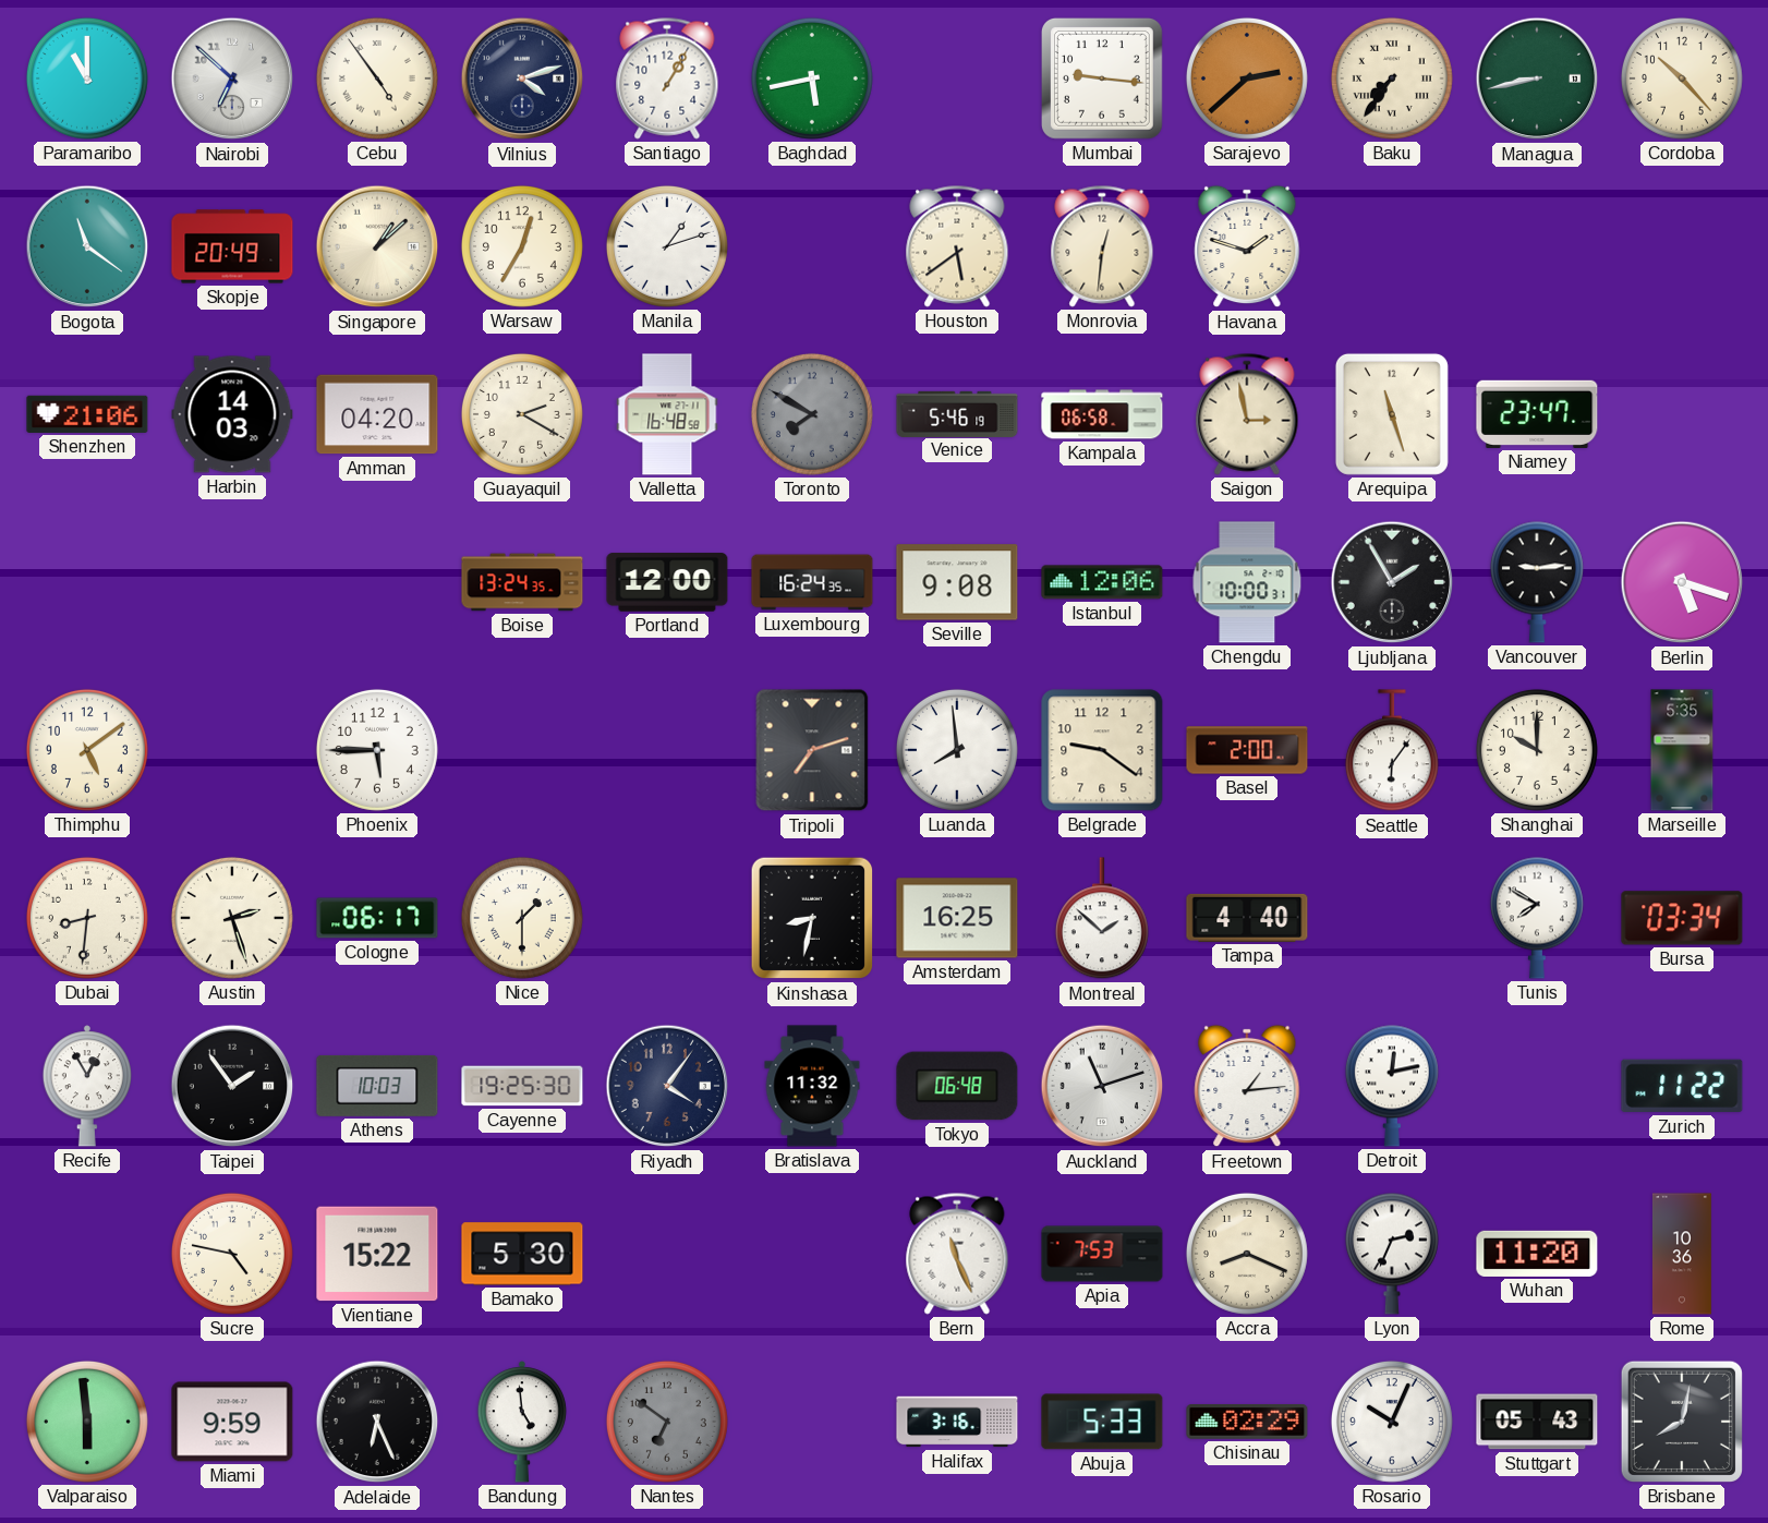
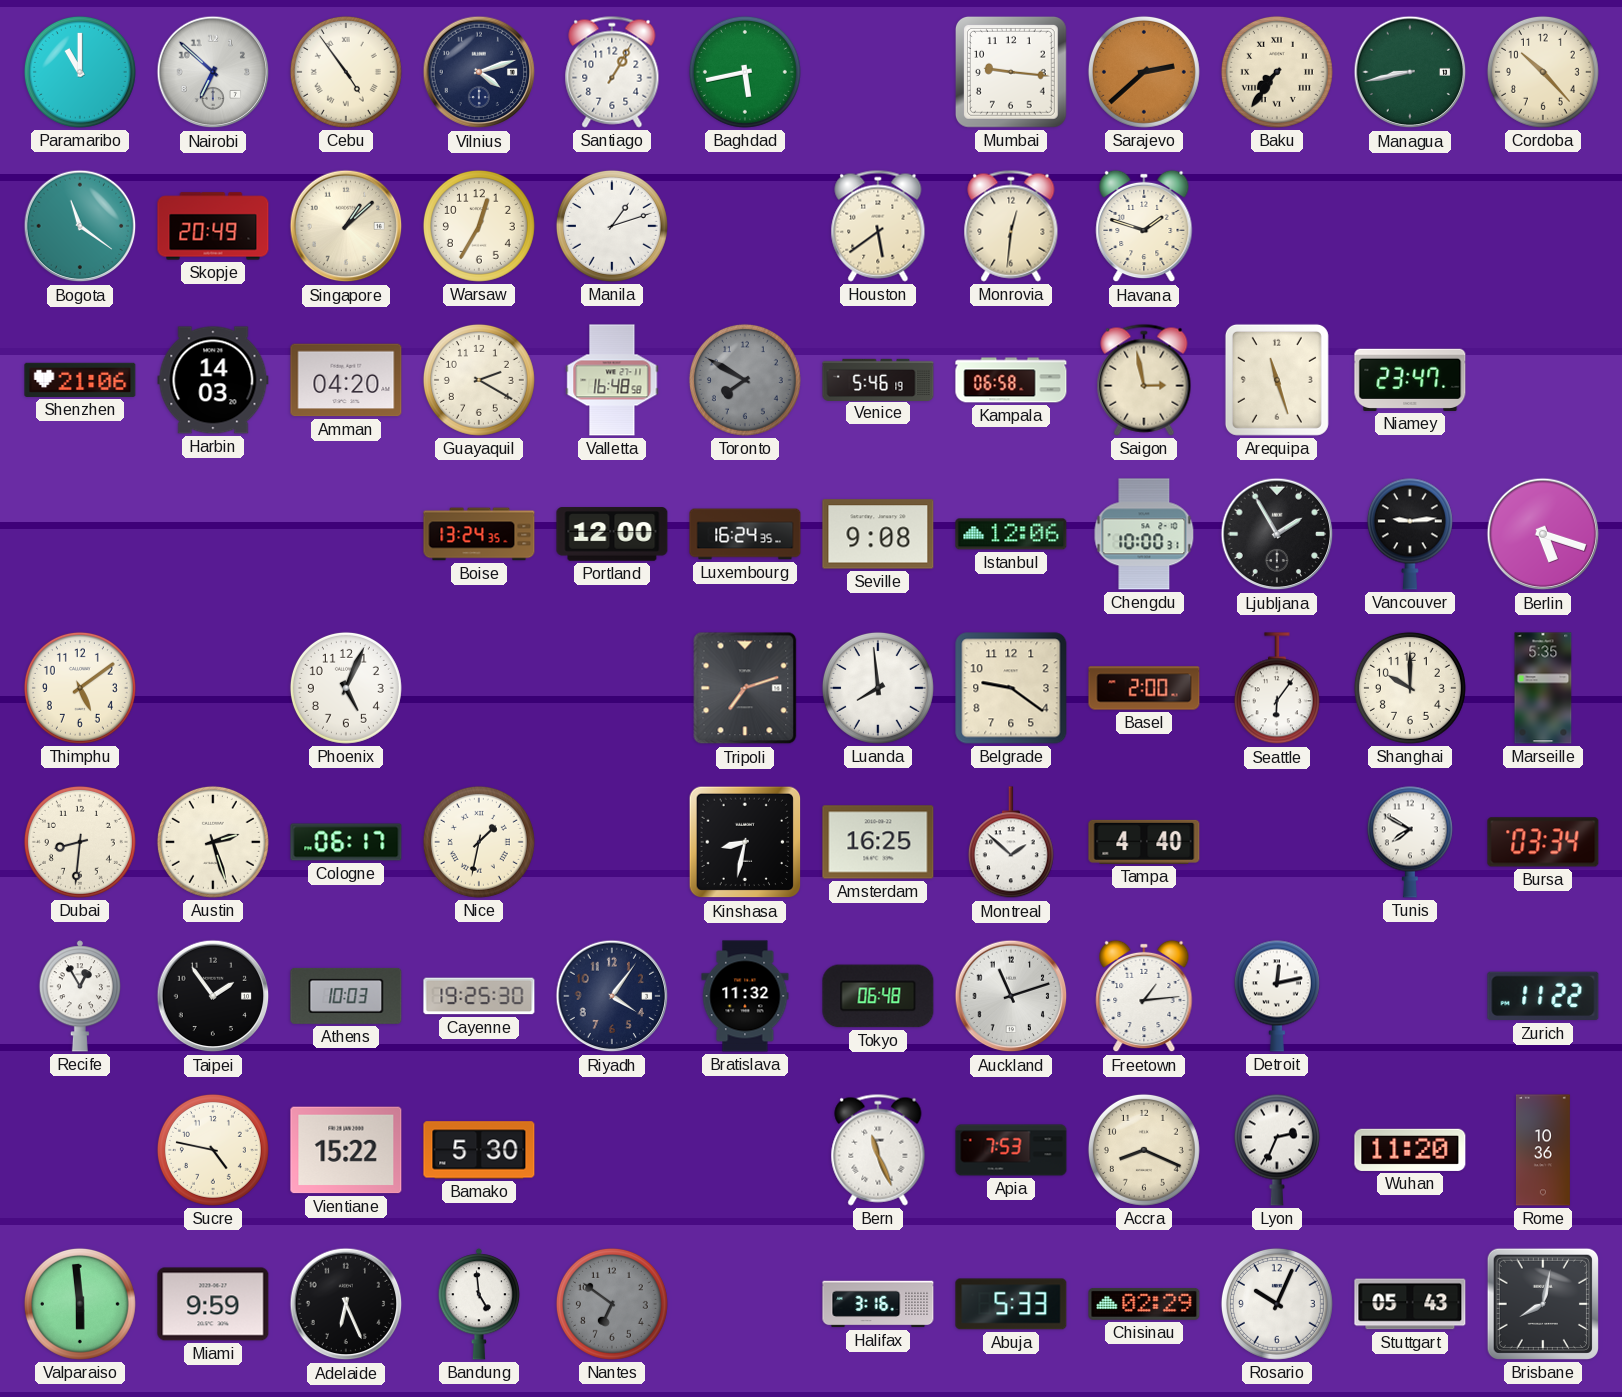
Phoenix: 5:45 -> 5:04
Nice: 1:30 -> 1:32
